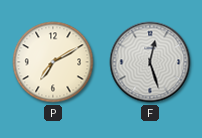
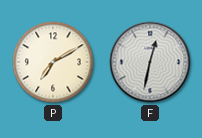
F: 12:27 -> 12:32
